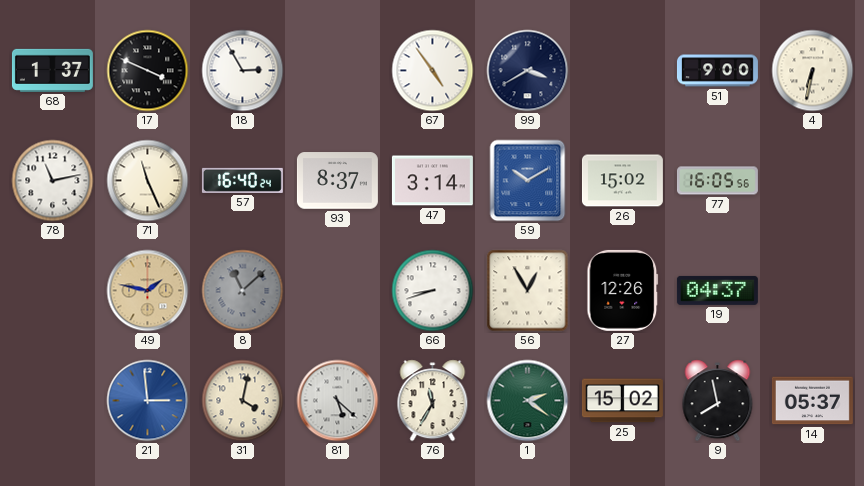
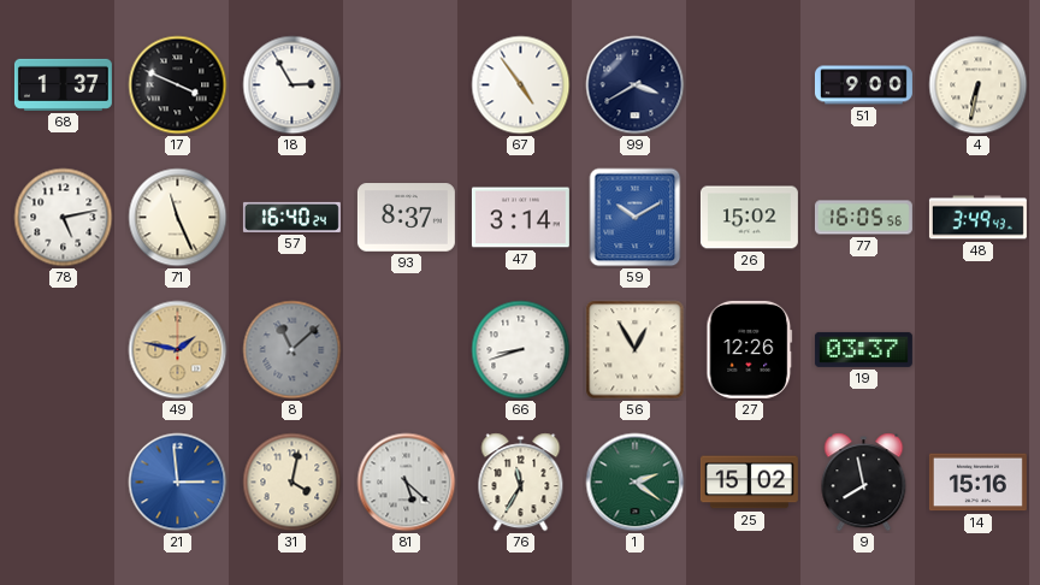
78: 11:13 -> 5:13
48: none -> 3:49
19: 04:37 -> 03:37
14: 05:37 -> 15:16
